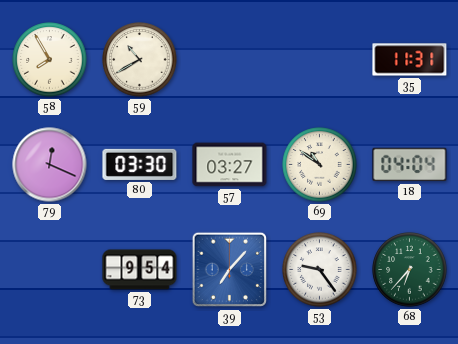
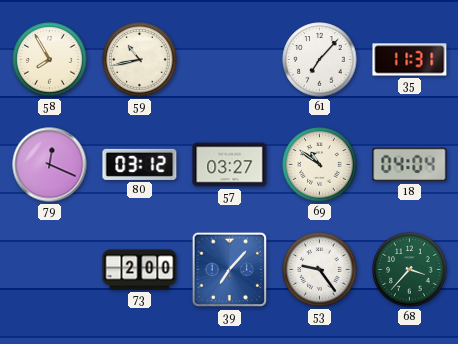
59: 10:40 -> 10:43
61: none -> 7:07
80: 03:30 -> 03:12
73: 9:54 -> 2:00
68: 6:37 -> 3:37
